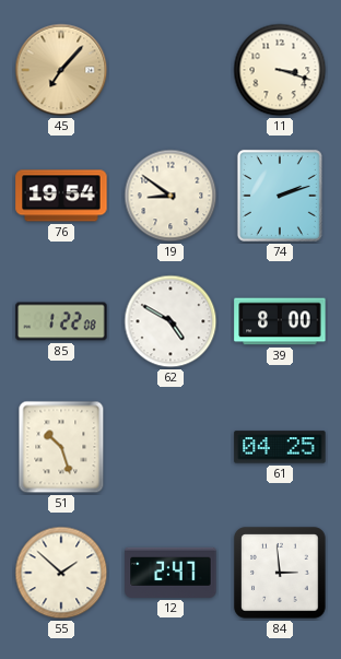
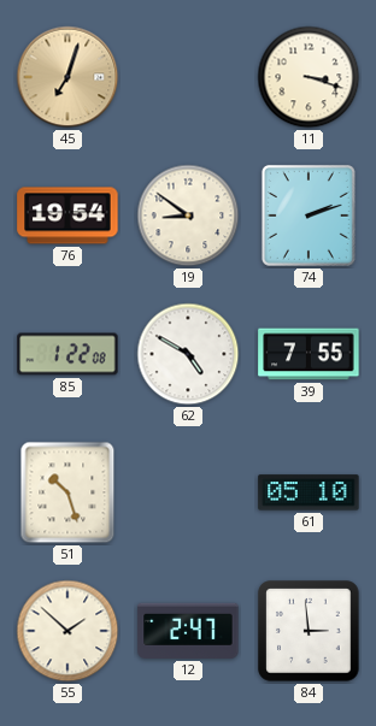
45: 7:07 -> 7:03
39: 8:00 -> 7:55
61: 04:25 -> 05:10
